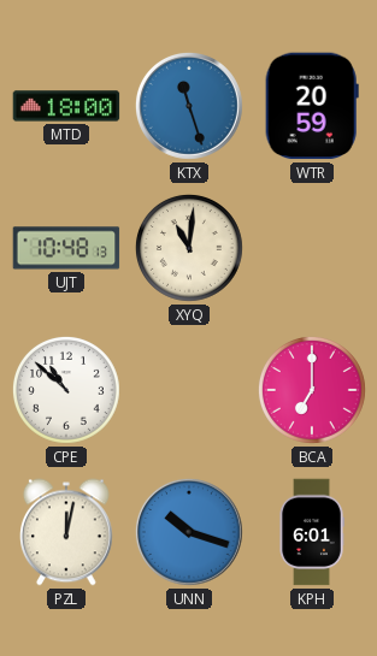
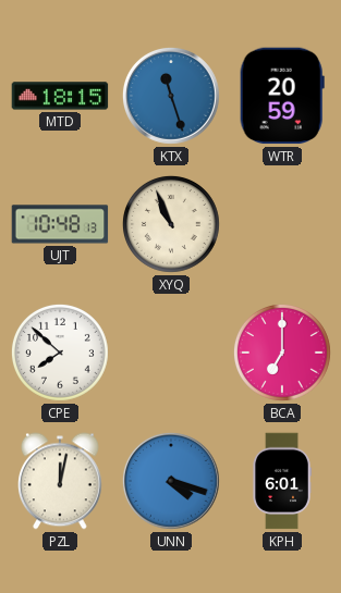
MTD: 18:00 -> 18:15
XYQ: 11:01 -> 10:56
CPE: 10:52 -> 7:52
UNN: 10:18 -> 4:18
